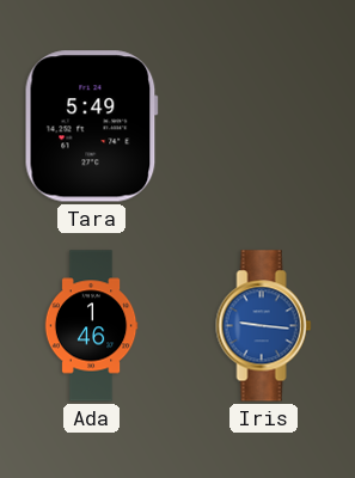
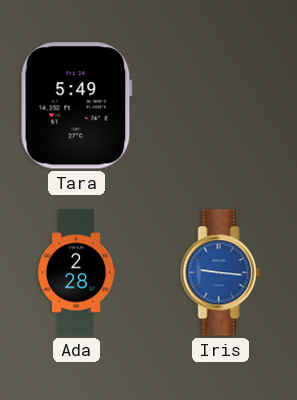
Ada: 1:46 -> 2:28
